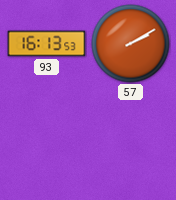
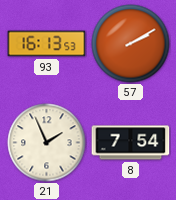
21: none -> 1:56
8: none -> 7:54
